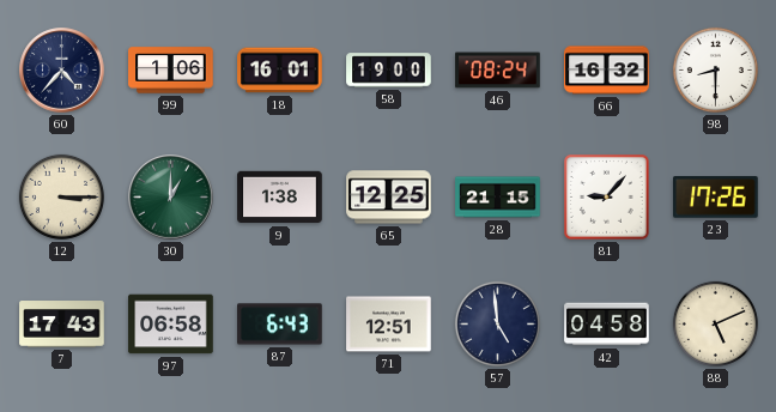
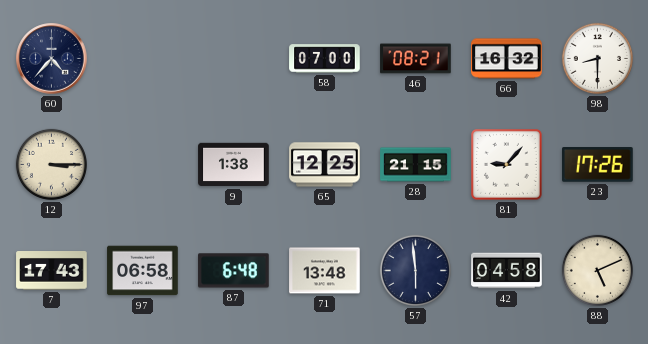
99: 1:06 -> none
18: 16:01 -> none
58: 19:00 -> 07:00
46: 08:24 -> 08:21
30: 1:00 -> none
87: 6:43 -> 6:48
71: 12:51 -> 13:48
57: 4:59 -> 5:59
